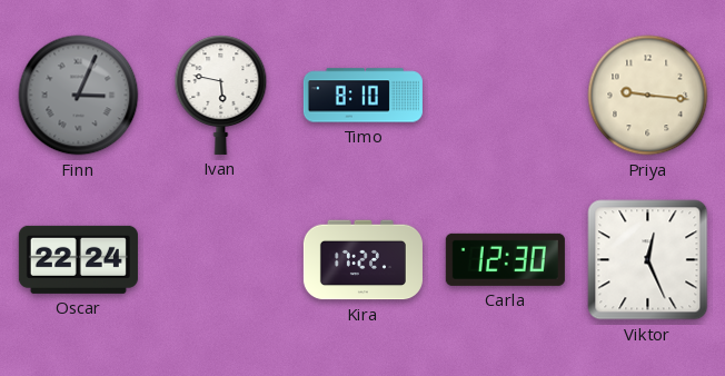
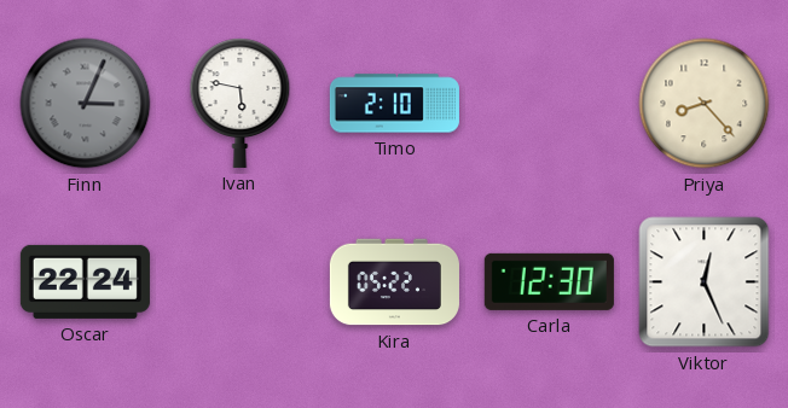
Timo: 8:10 -> 2:10
Priya: 9:16 -> 8:23
Kira: 17:22 -> 05:22
